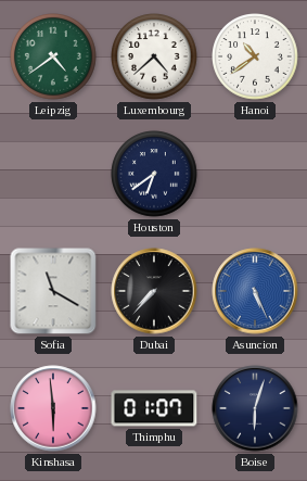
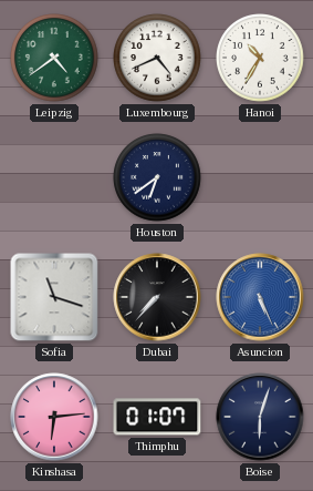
Luxembourg: 4:38 -> 4:41
Hanoi: 10:39 -> 10:35
Sofia: 11:20 -> 11:18
Kinshasa: 5:59 -> 6:14
